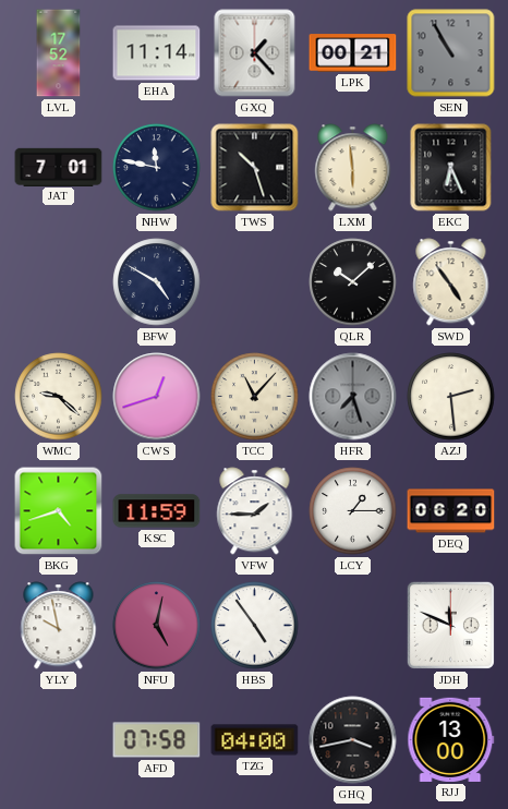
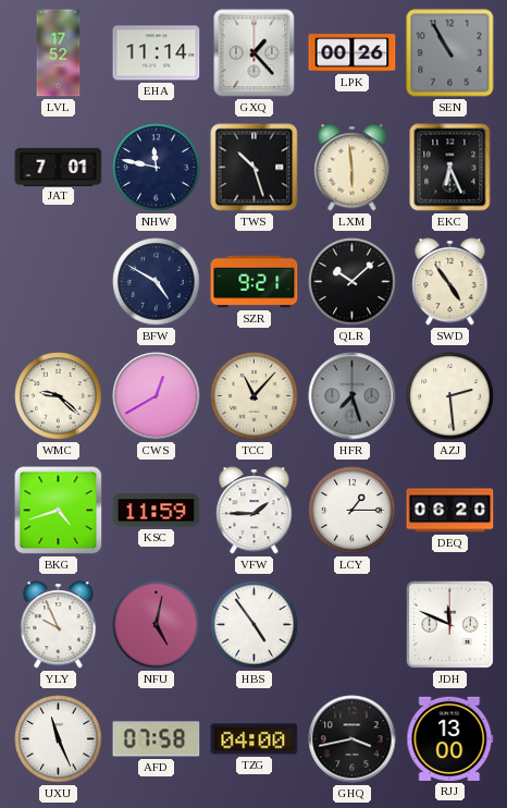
LPK: 00:21 -> 00:26
SZR: none -> 9:21
CWS: 12:42 -> 12:40
YLY: 9:58 -> 9:56
UXU: none -> 11:26
